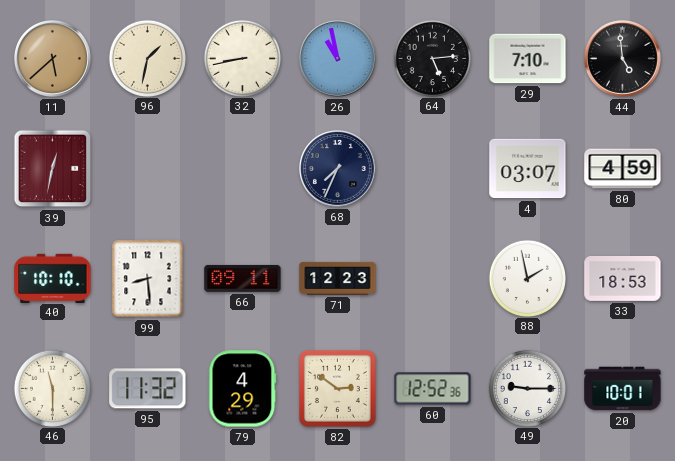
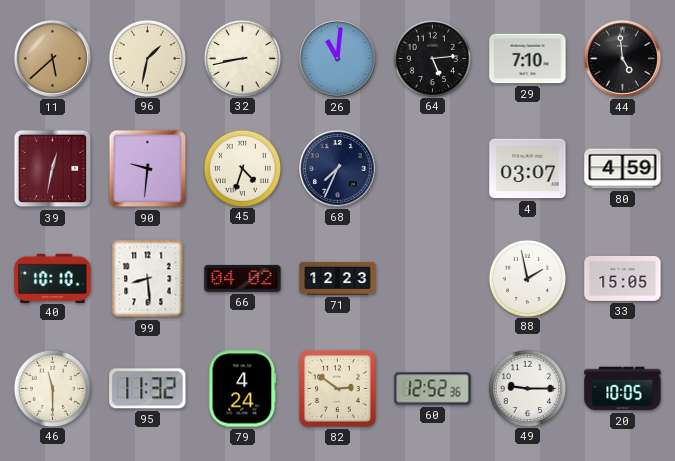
26: 10:58 -> 11:01
90: none -> 9:31
45: none -> 4:33
66: 09:11 -> 04:02
33: 18:53 -> 15:05
79: 4:29 -> 4:24
20: 10:01 -> 10:05
